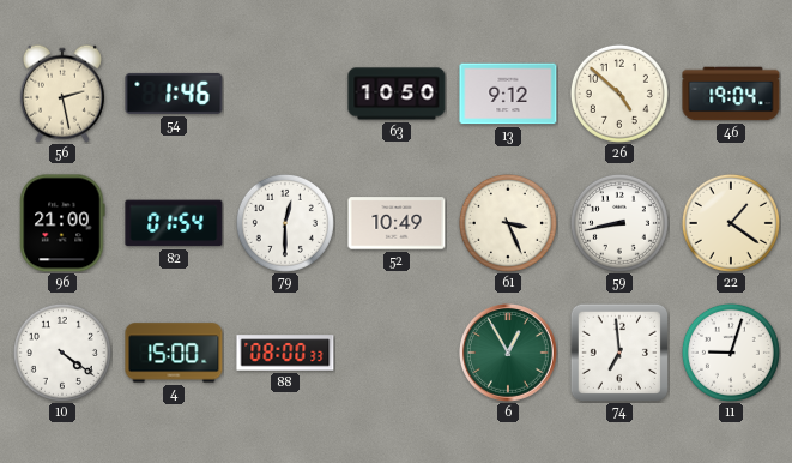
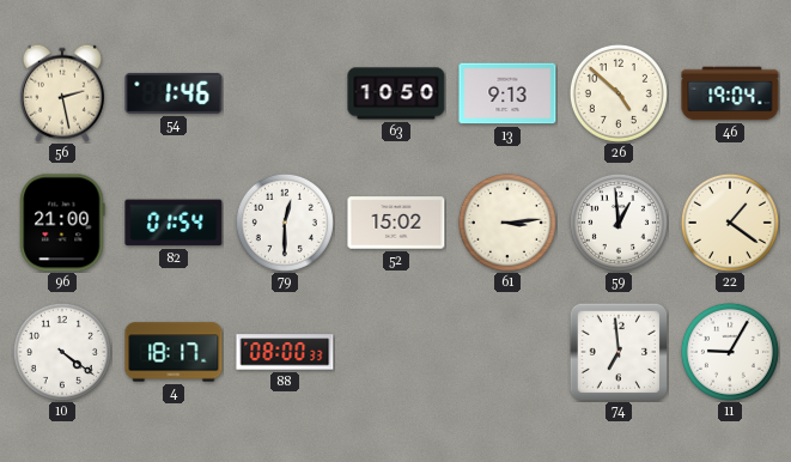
13: 9:12 -> 9:13
52: 10:49 -> 15:02
61: 3:26 -> 3:14
59: 8:43 -> 12:59
4: 15:00 -> 18:17
6: 12:55 -> none
11: 9:03 -> 9:05
